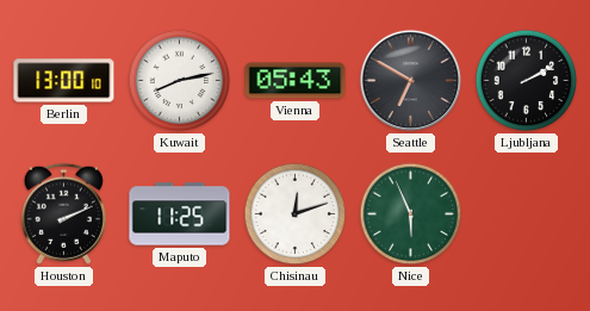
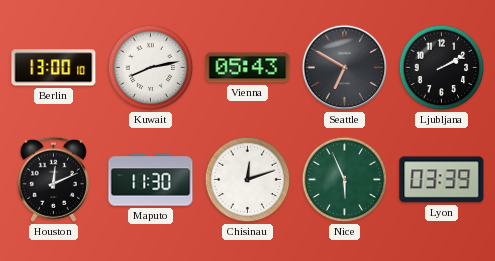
Houston: 2:11 -> 12:11
Maputo: 11:25 -> 11:30
Lyon: none -> 03:39
